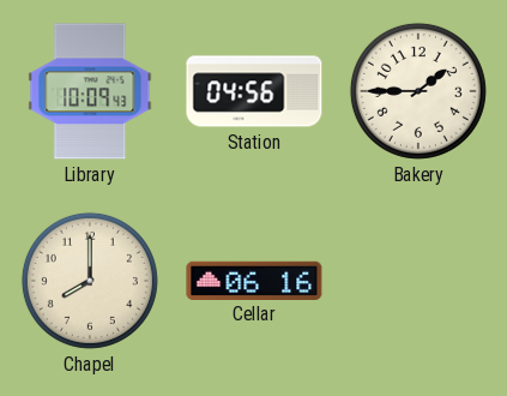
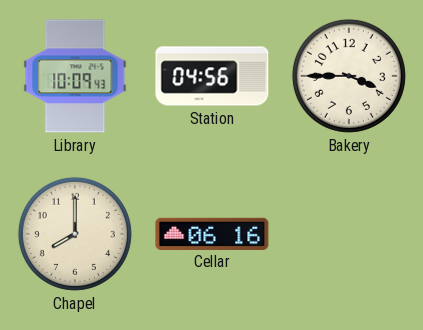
Bakery: 1:45 -> 3:45
